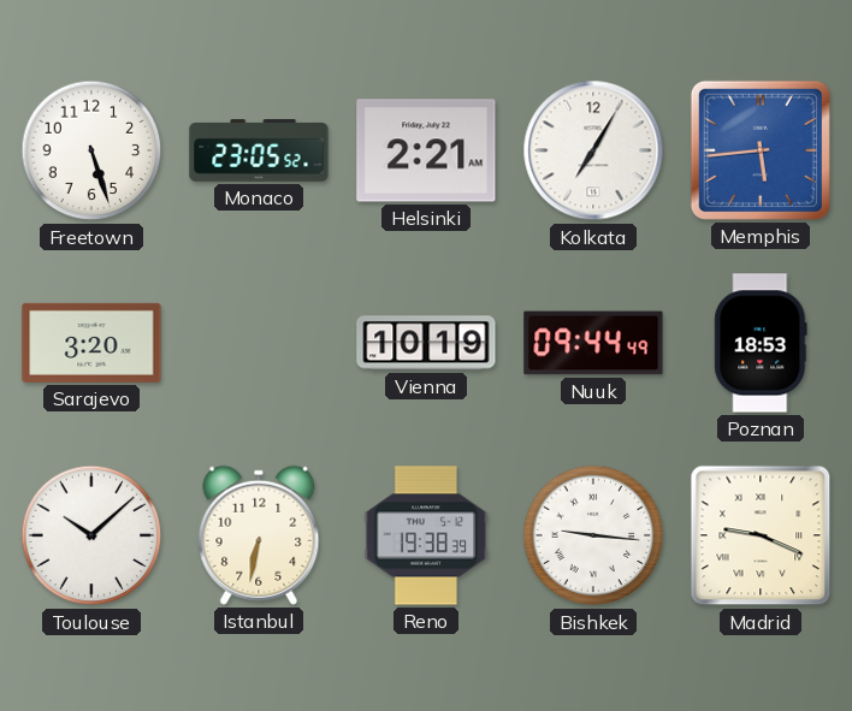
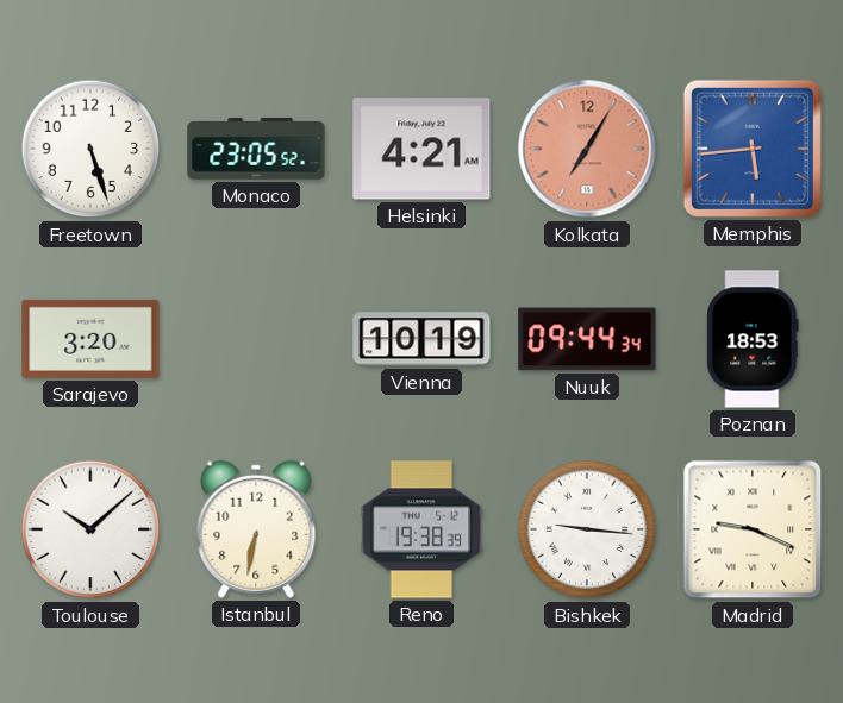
Helsinki: 2:21 -> 4:21
Kolkata dial: white -> salmon
Nuuk: 09:44:49 -> 09:44:34
